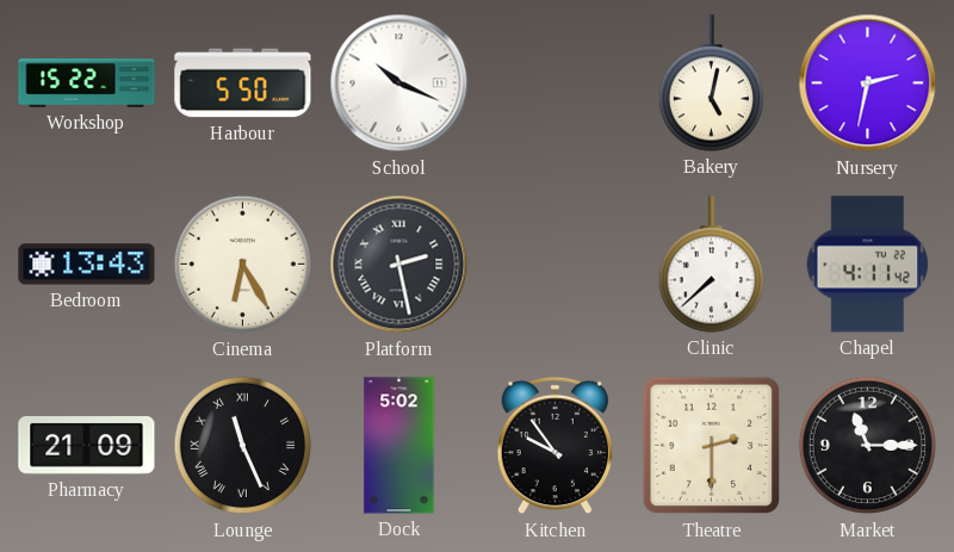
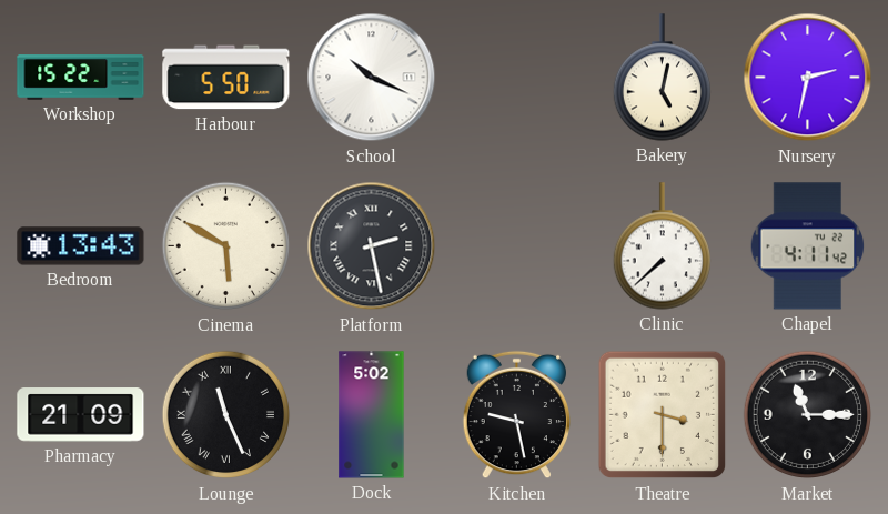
Cinema: 6:25 -> 5:50
Kitchen: 9:54 -> 9:28
Theatre: 2:30 -> 3:30
